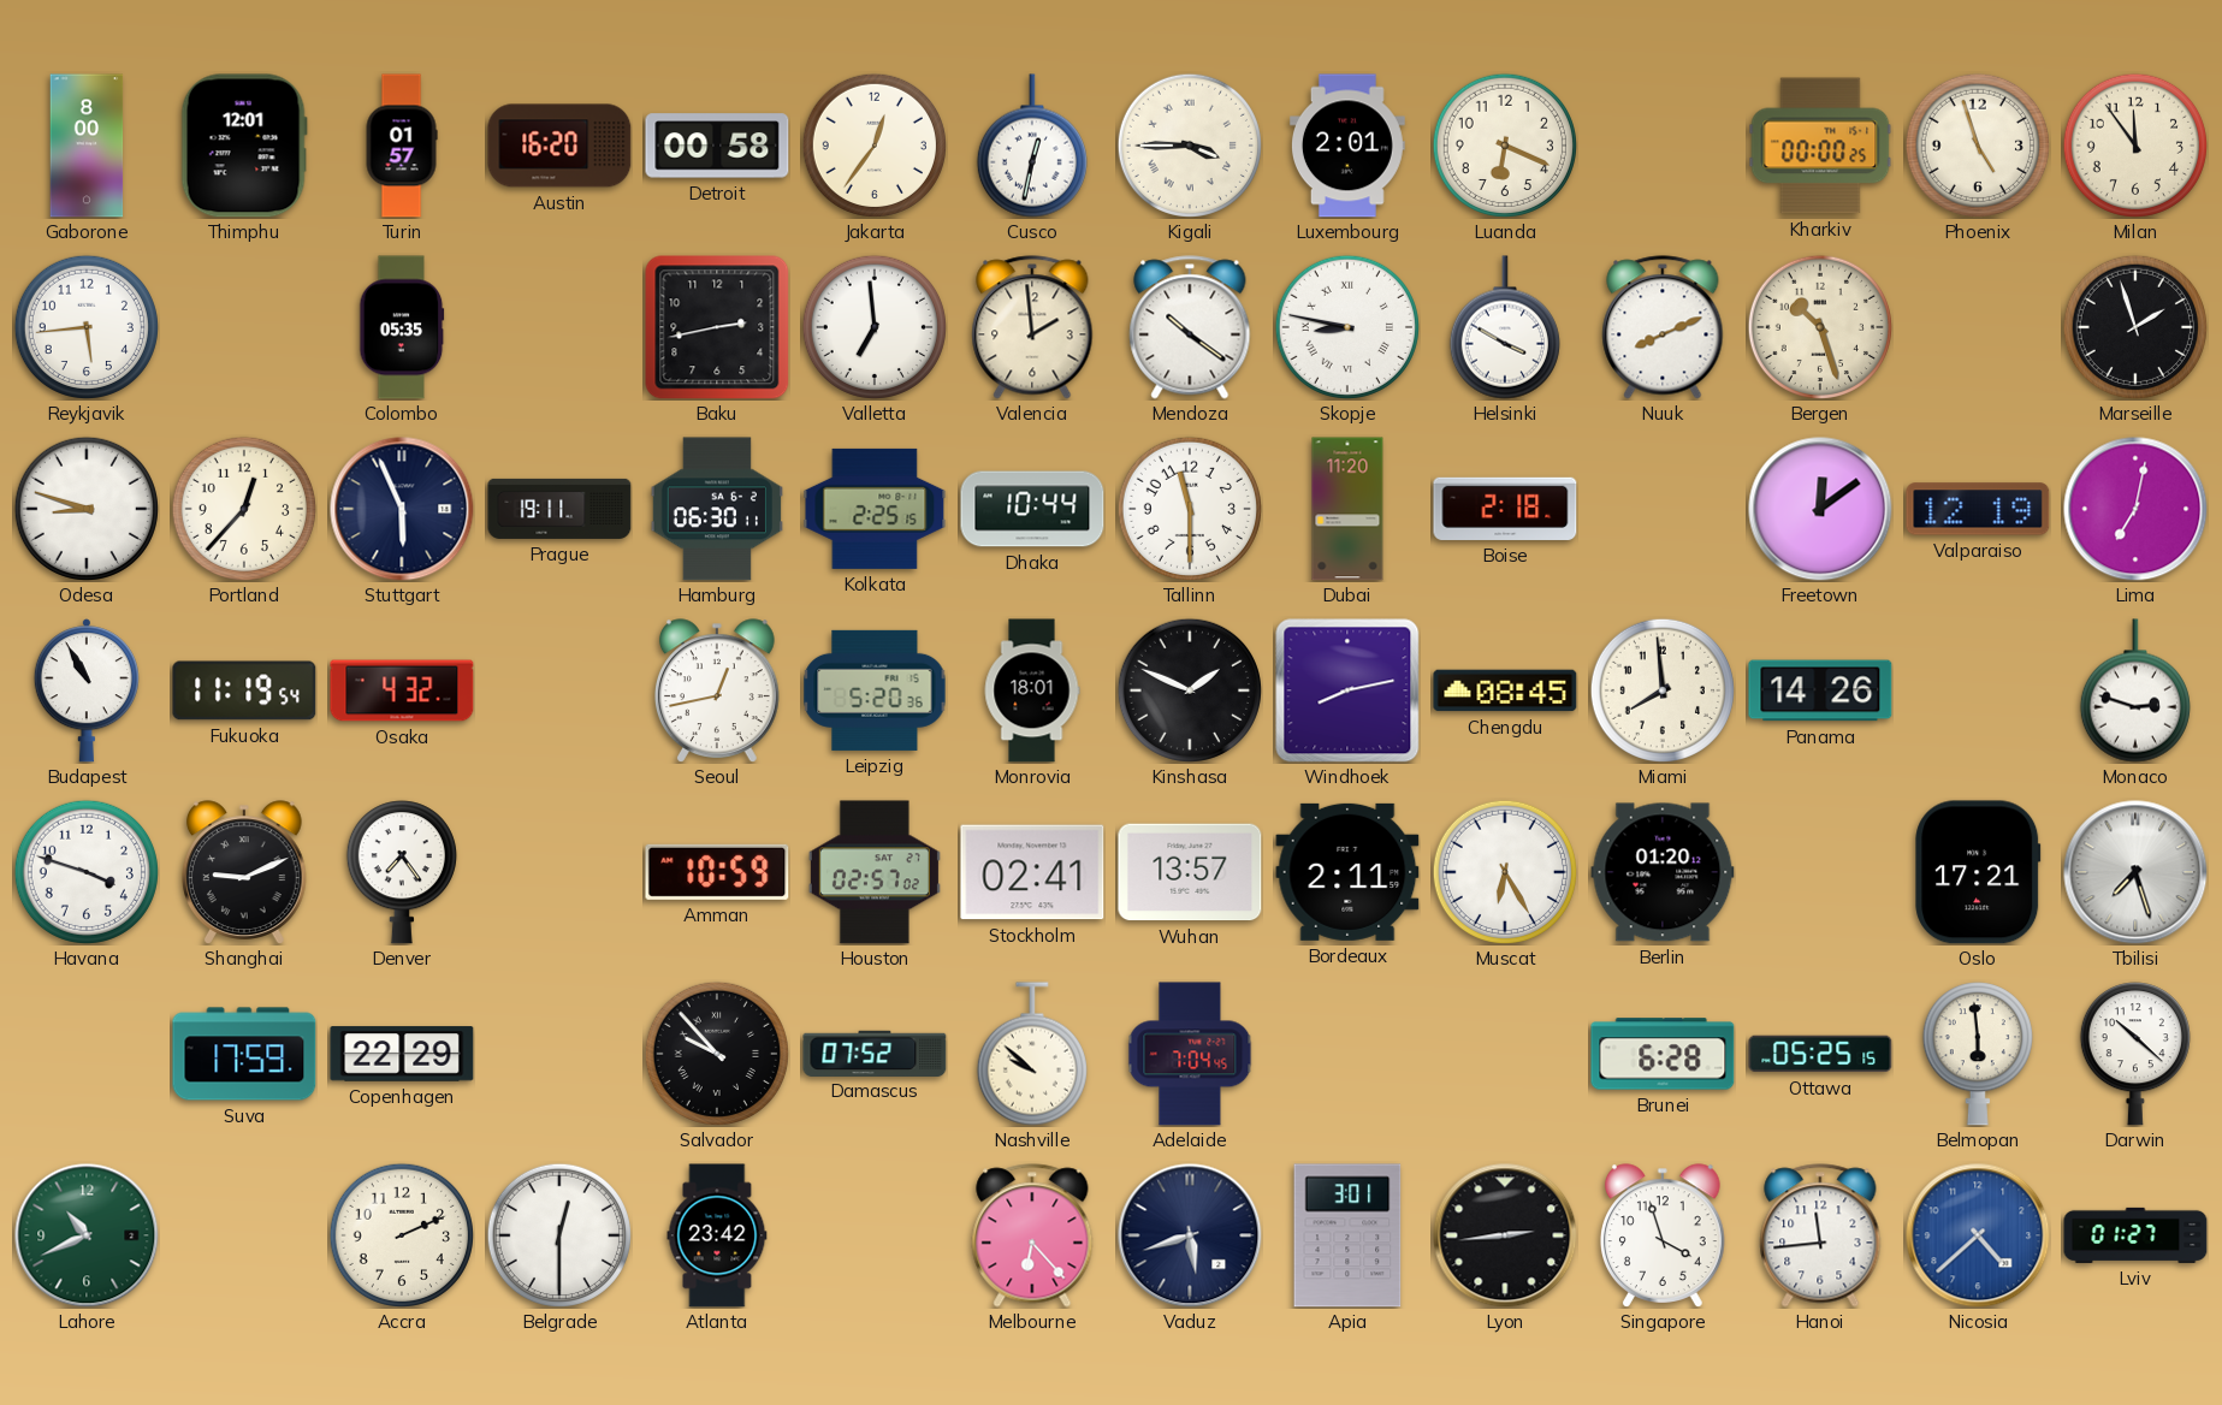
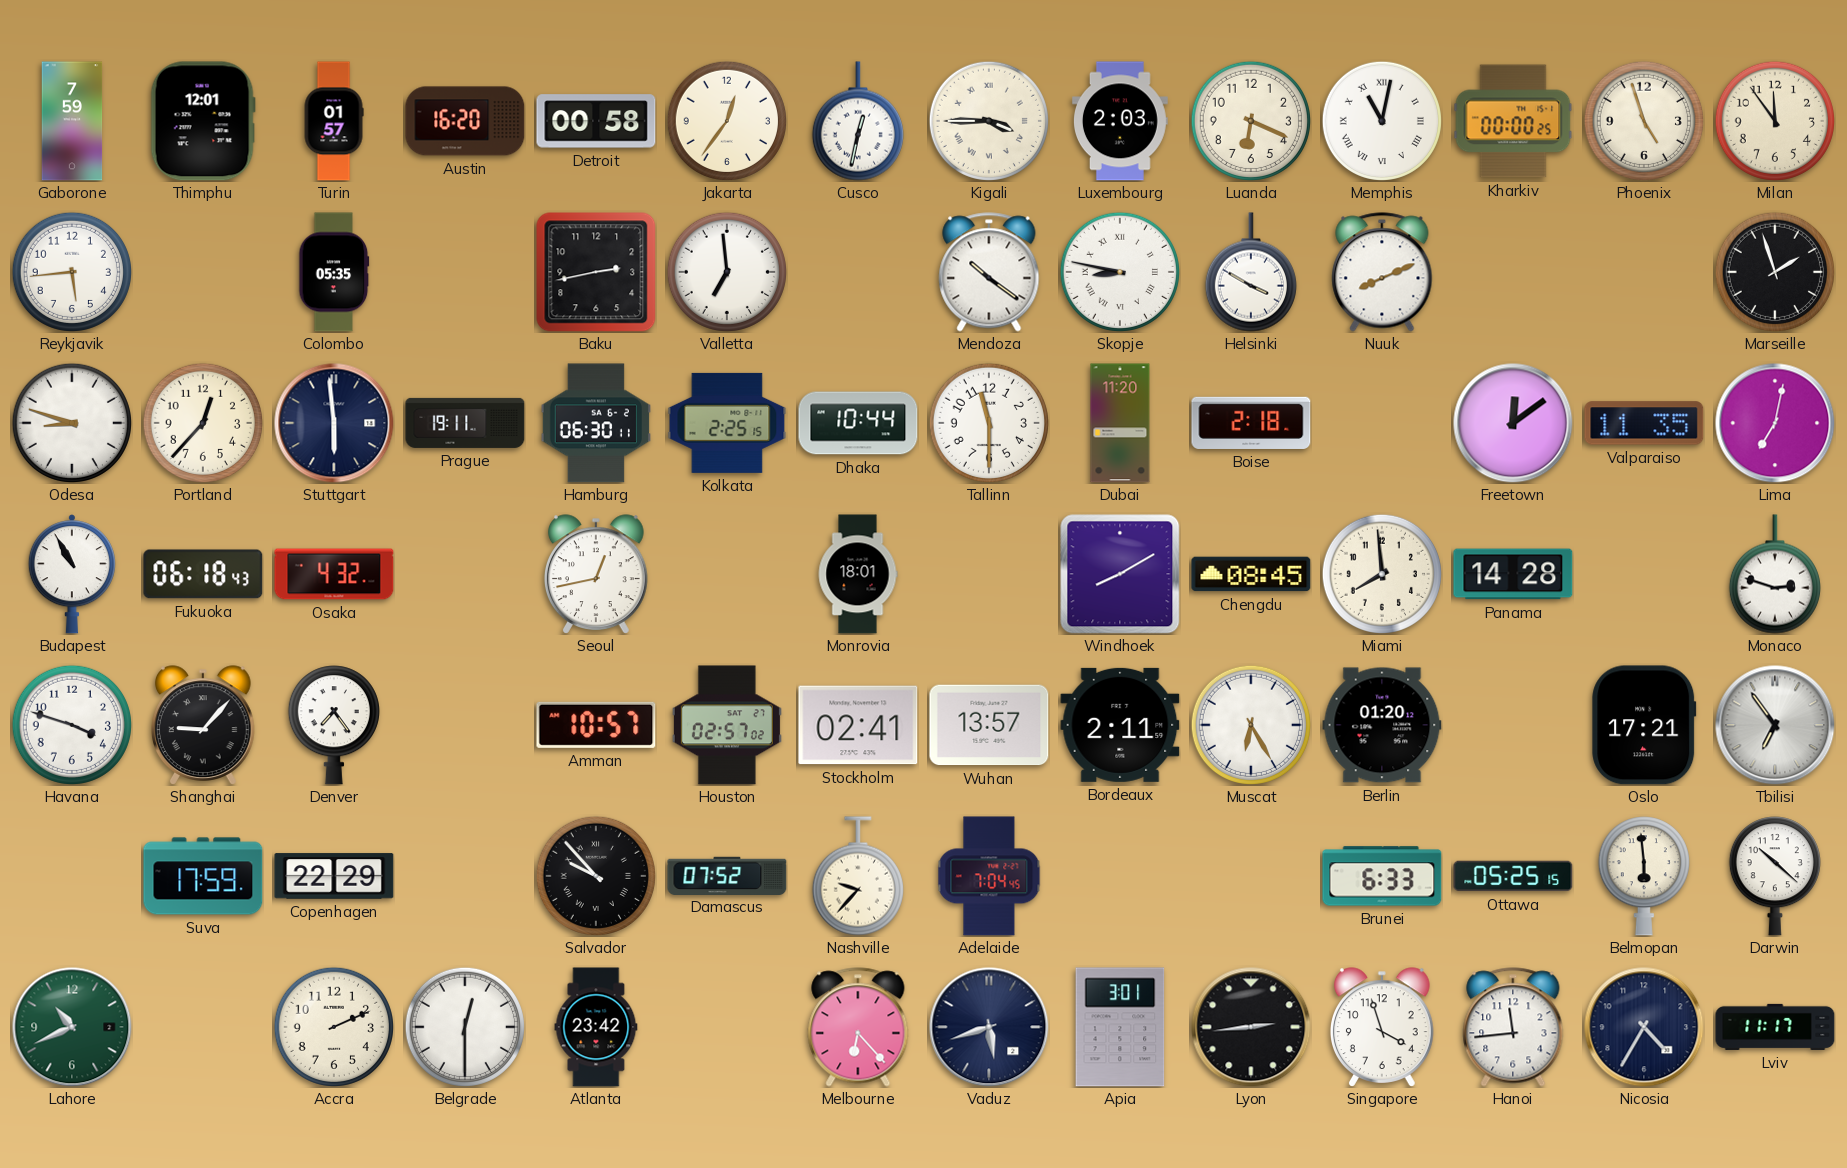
Gaborone: 8:00 -> 7:59
Luxembourg: 2:01 -> 2:03
Memphis: none -> 11:02
Valencia: 1:59 -> none
Bergen: 10:27 -> none
Stuttgart: 5:56 -> 5:59
Valparaiso: 12:19 -> 11:35
Fukuoka: 11:19 -> 06:18
Leipzig: 5:20 -> none
Kinshasa: 1:49 -> none
Windhoek: 8:13 -> 8:10
Panama: 14:26 -> 14:28
Shanghai: 9:11 -> 9:07
Amman: 10:59 -> 10:57
Tbilisi: 7:27 -> 6:54
Nashville: 9:52 -> 9:37
Brunei: 6:28 -> 6:33
Nicosia: 4:38 -> 4:35
Nicosia dial: blue -> navy
Lviv: 01:27 -> 11:17
